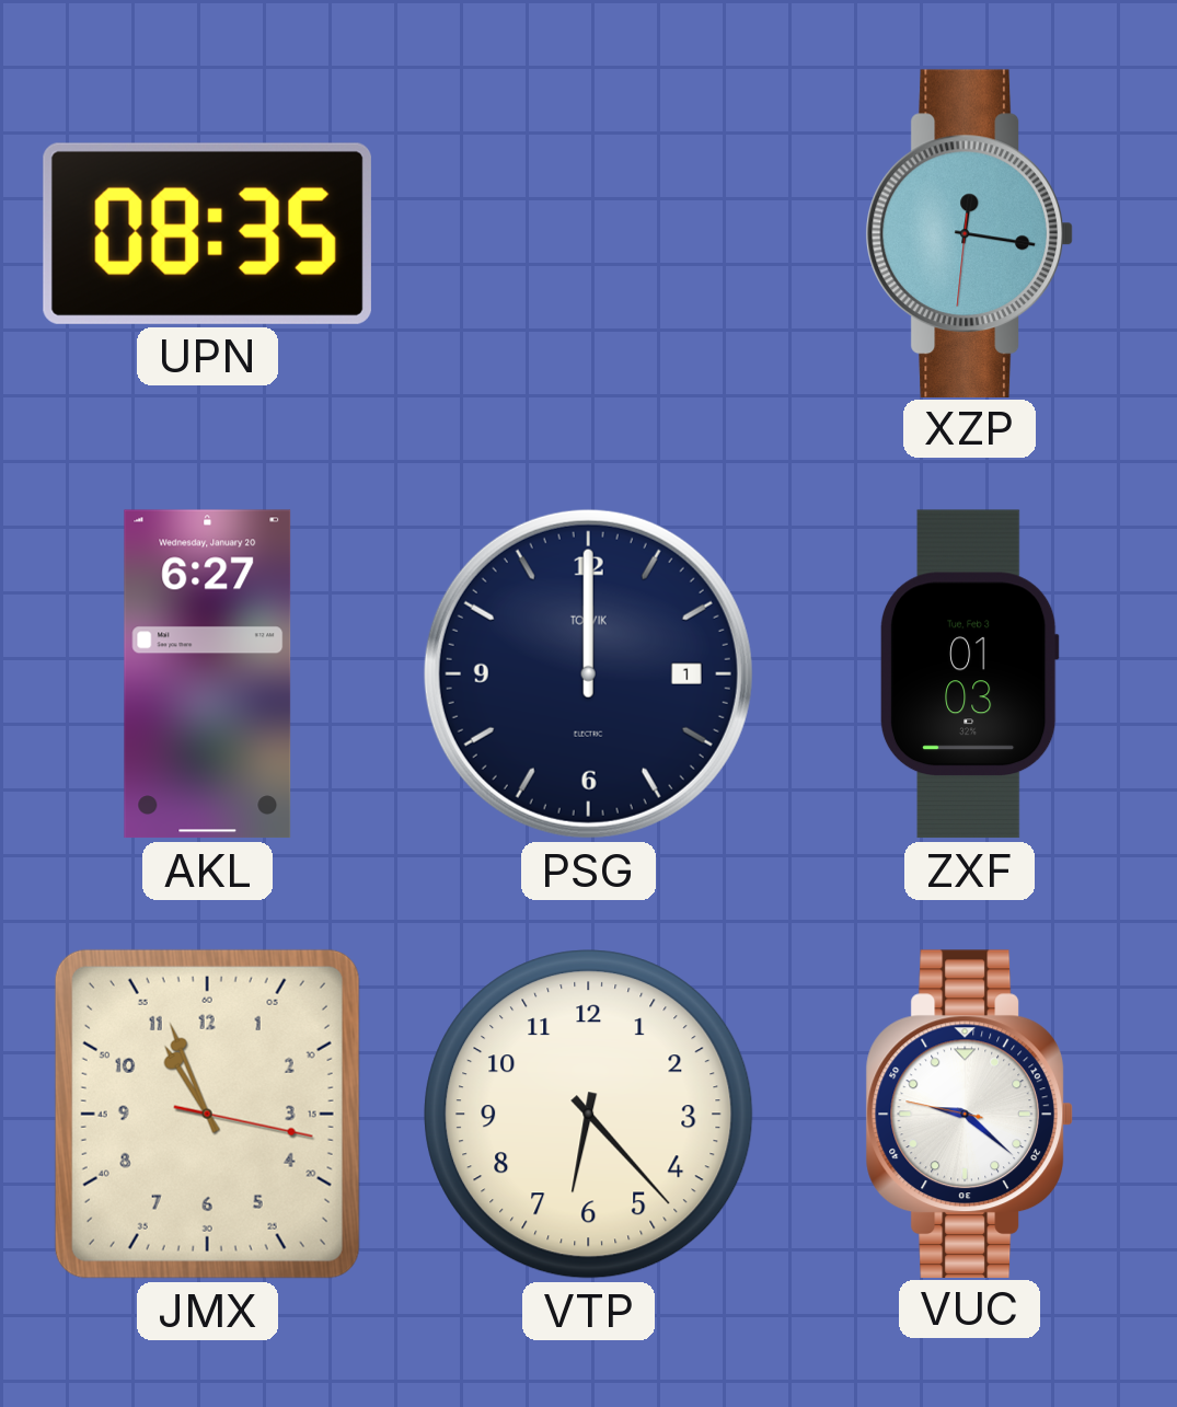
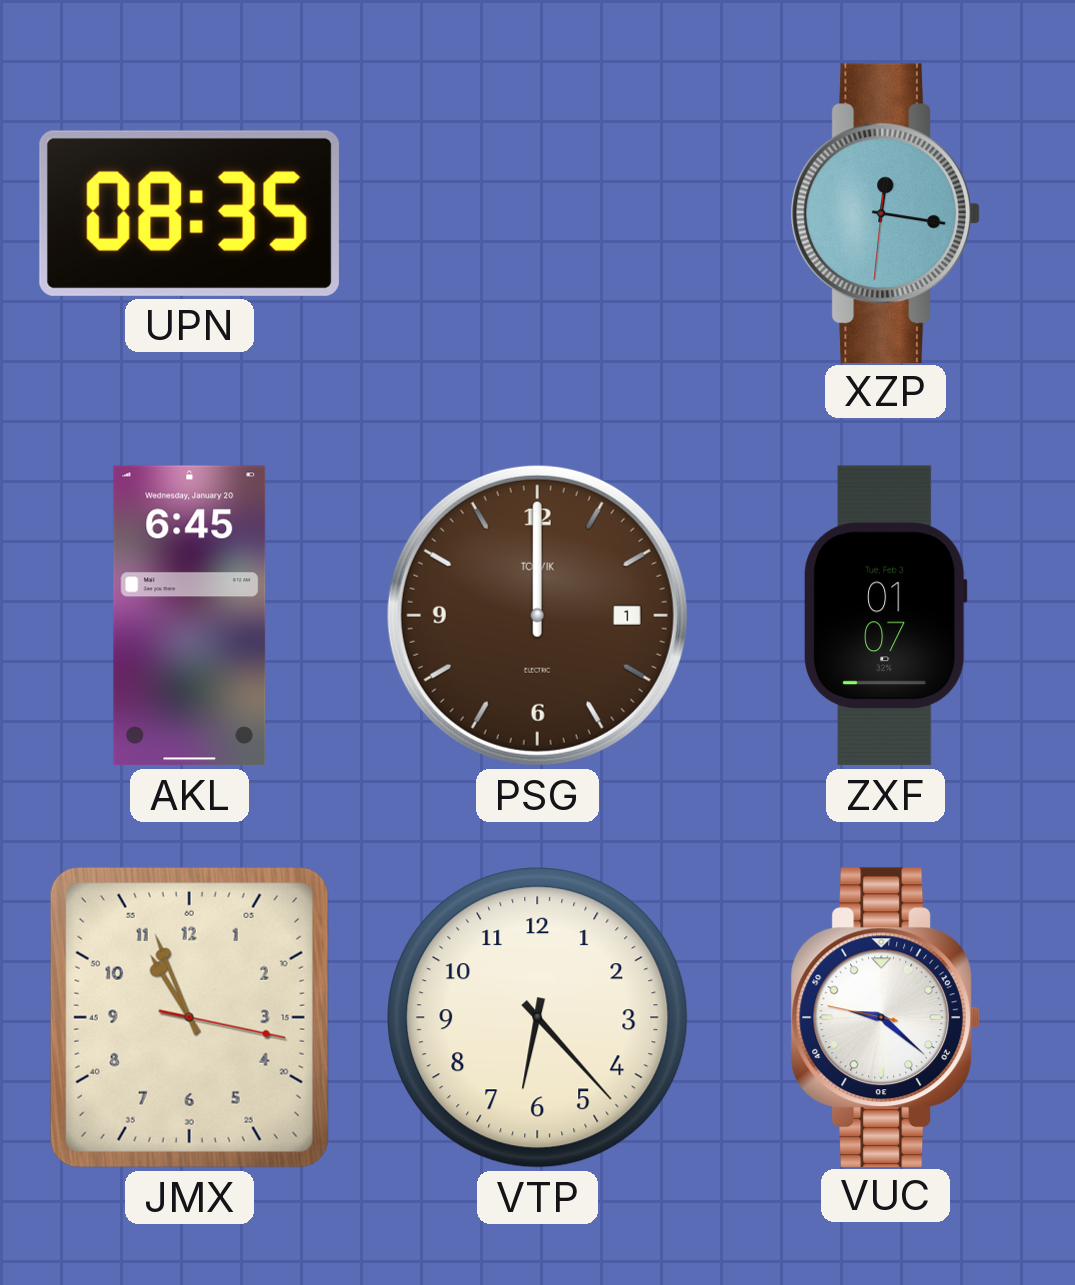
AKL: 6:27 -> 6:45
PSG dial: navy -> brown
ZXF: 01:03 -> 01:07
